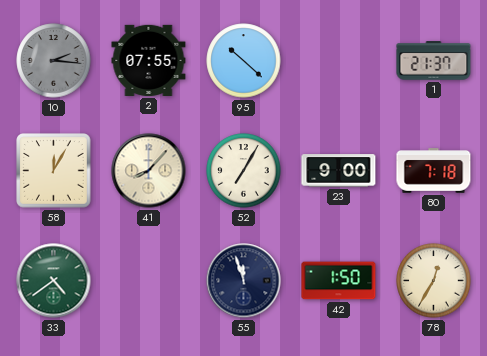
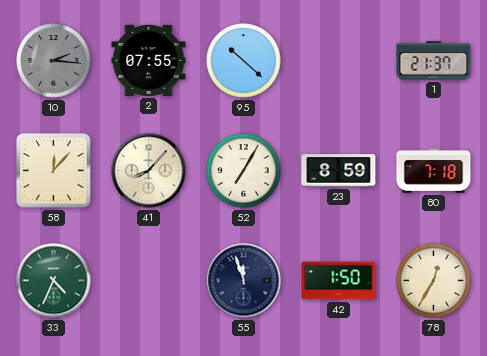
58: 12:05 -> 12:07
23: 9:00 -> 8:59
33: 4:39 -> 4:34
